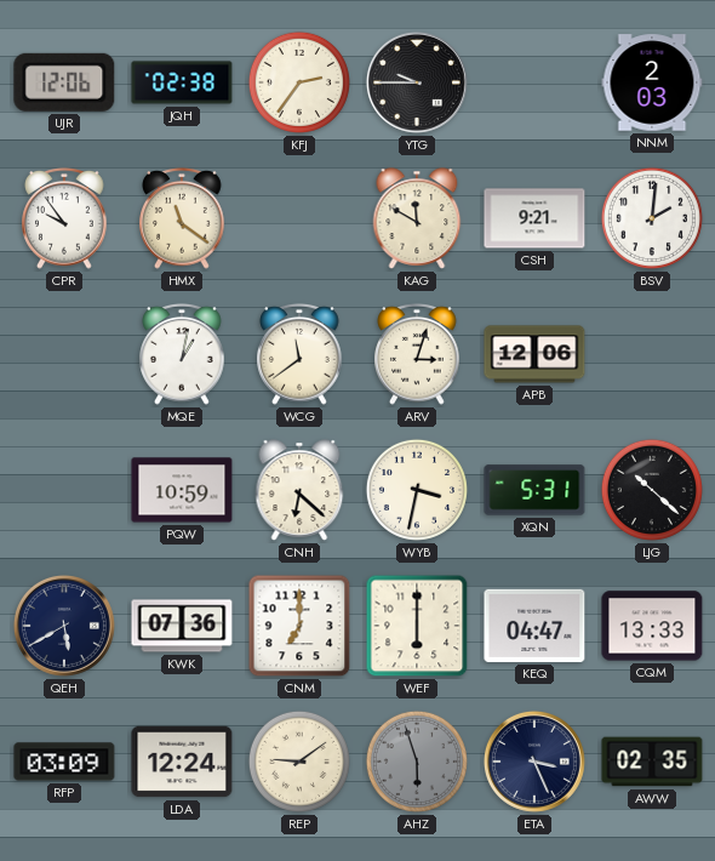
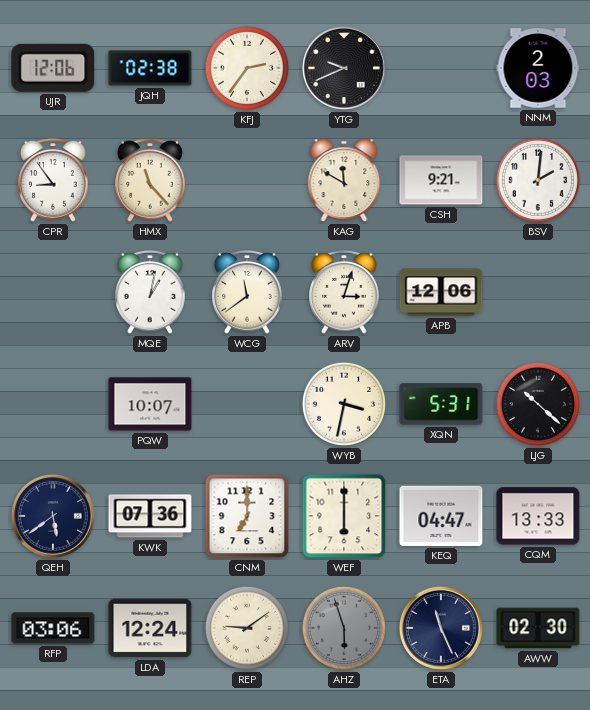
YTG: 9:45 -> 9:41
CPR: 9:54 -> 8:54
HMX: 11:21 -> 11:23
PQW: 10:59 -> 10:07
CNH: 6:22 -> none
QEH: 5:40 -> 5:39
RFP: 03:09 -> 03:06
ETA: 3:26 -> 11:26
AWW: 02:35 -> 02:30
